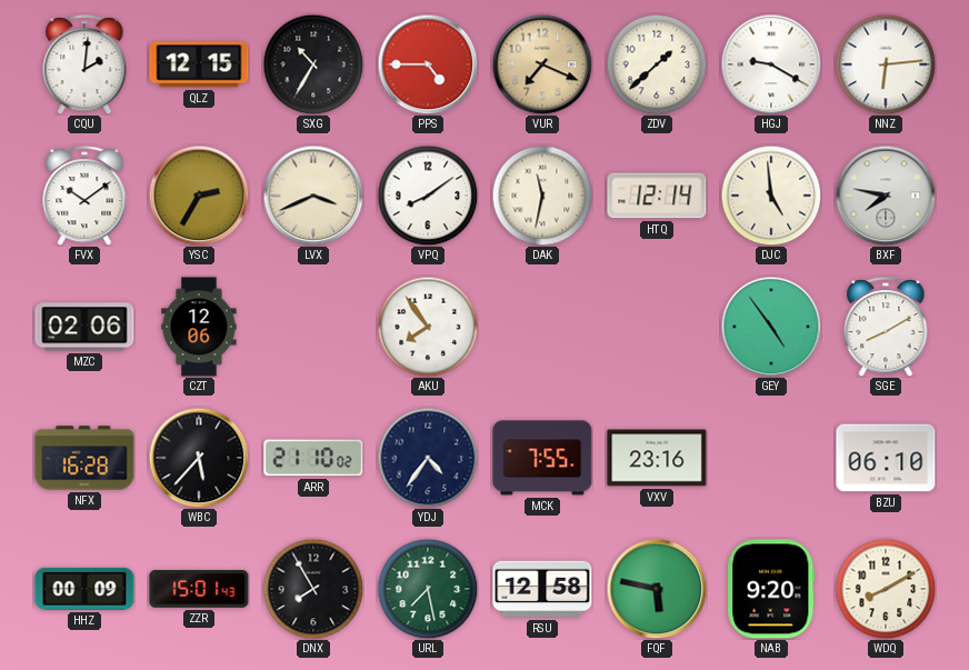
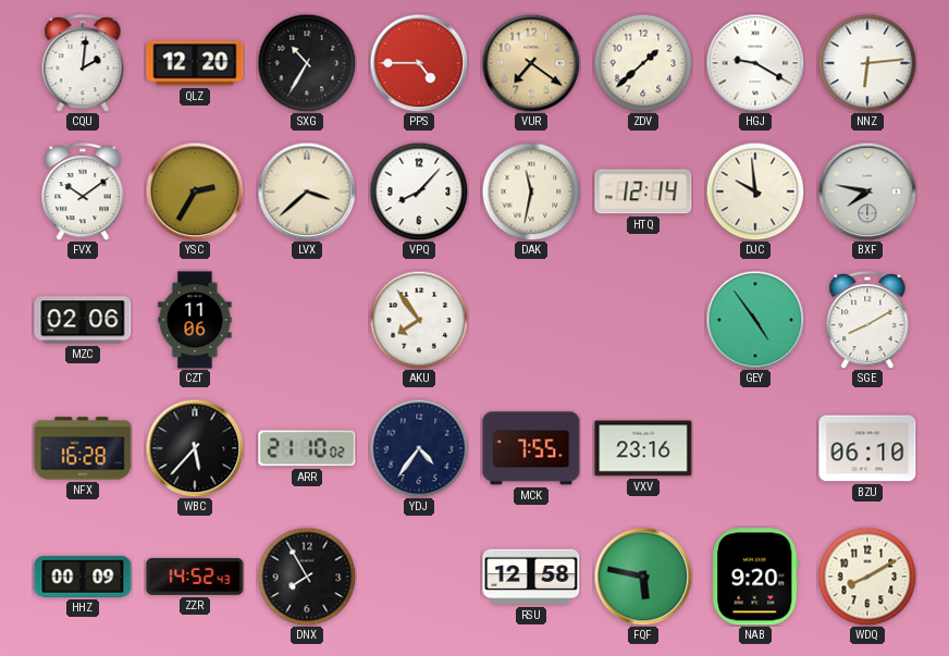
QLZ: 12:15 -> 12:20
VUR: 7:19 -> 7:21
LVX: 3:41 -> 3:38
VPQ: 8:09 -> 8:07
DJC: 4:59 -> 9:59
CZT: 12:06 -> 11:06
ZZR: 15:01 -> 14:52
URL: 7:28 -> none
